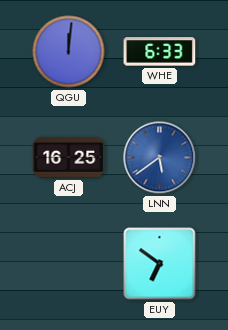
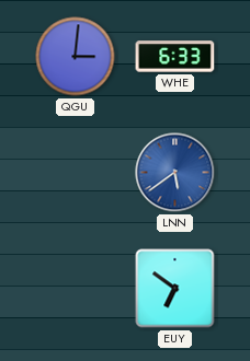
QGU: 12:01 -> 3:01
ACJ: 16:25 -> none
